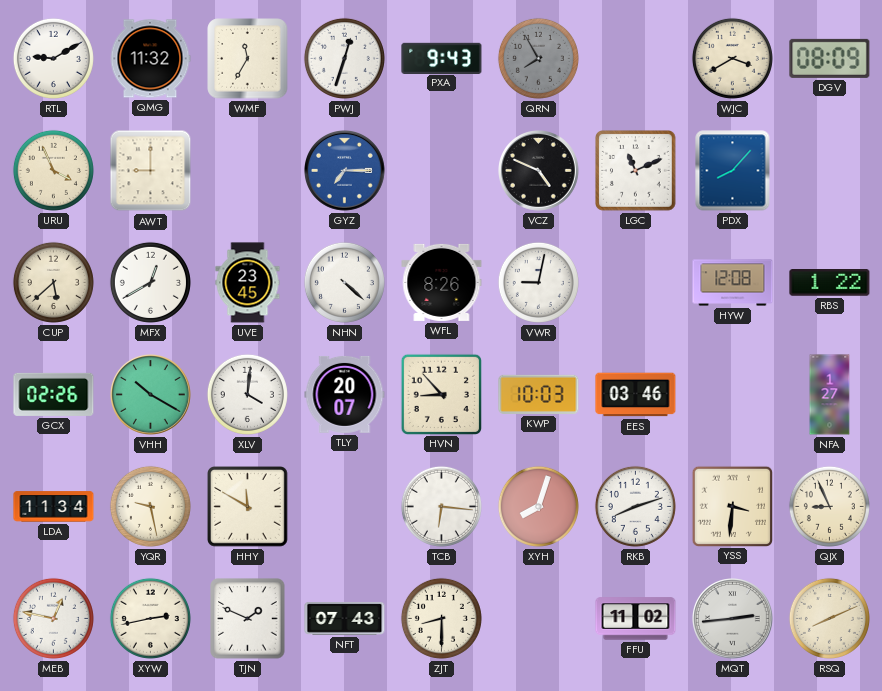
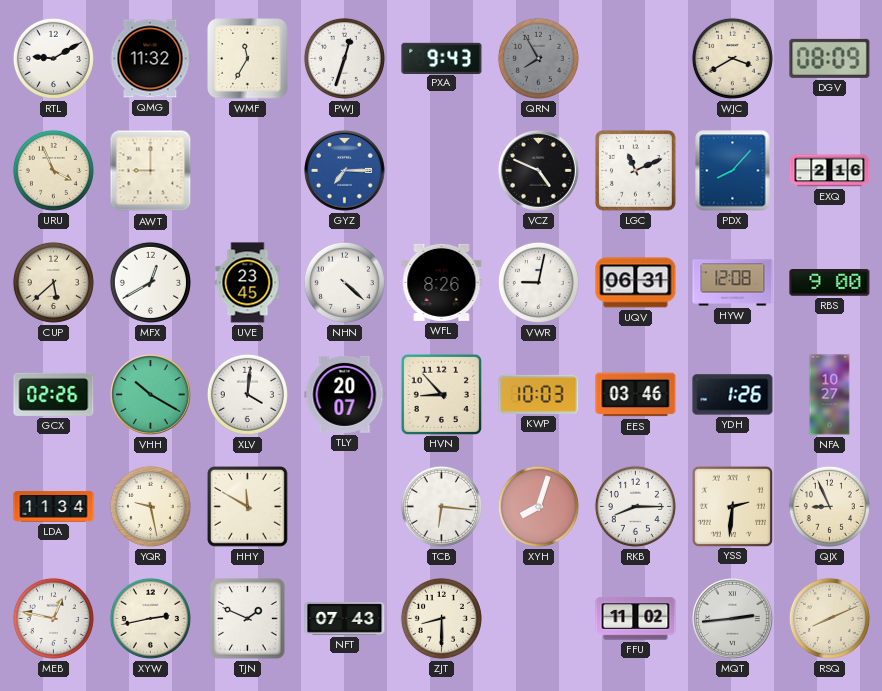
EXQ: none -> 2:16
UQV: none -> 06:31
RBS: 1:22 -> 9:00
YDH: none -> 1:26
NFA: 1:27 -> 10:27
RKB: 8:12 -> 8:15
YSS: 3:31 -> 2:31
